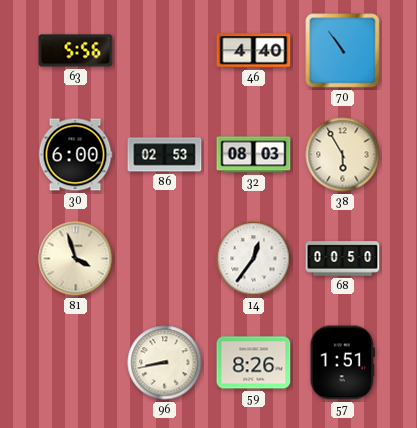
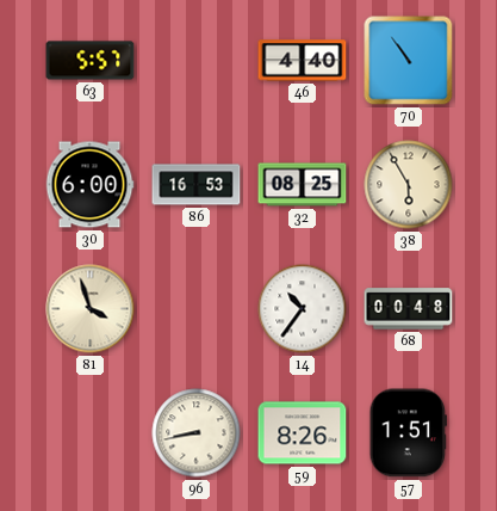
63: 5:56 -> 5:57
86: 02:53 -> 16:53
32: 08:03 -> 08:25
14: 12:36 -> 10:36
68: 00:50 -> 00:48
